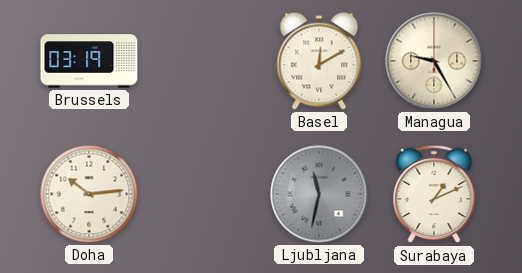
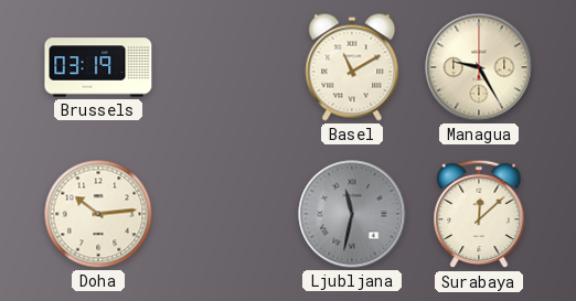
Basel: 12:10 -> 11:10
Surabaya: 1:11 -> 12:08
